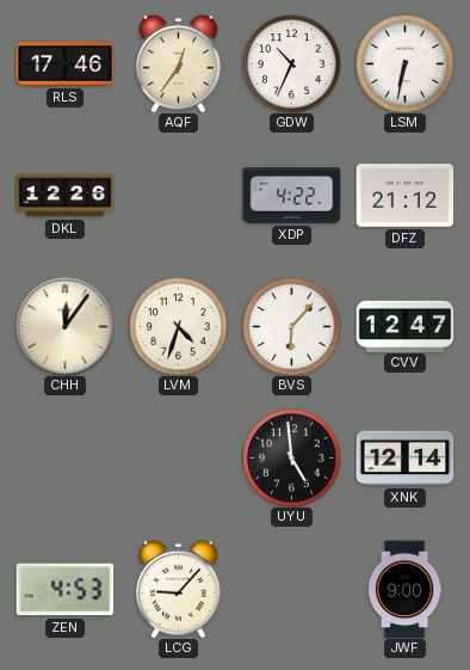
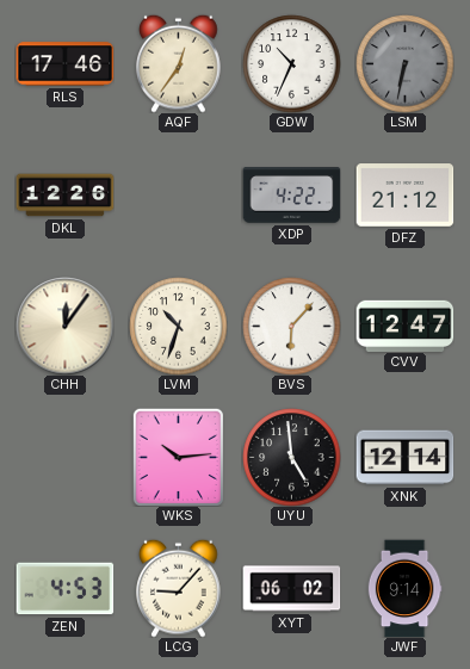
LSM dial: white -> grey
LVM: 4:33 -> 10:33
WKS: none -> 10:14
XYT: none -> 06:02
JWF: 9:00 -> 9:14
